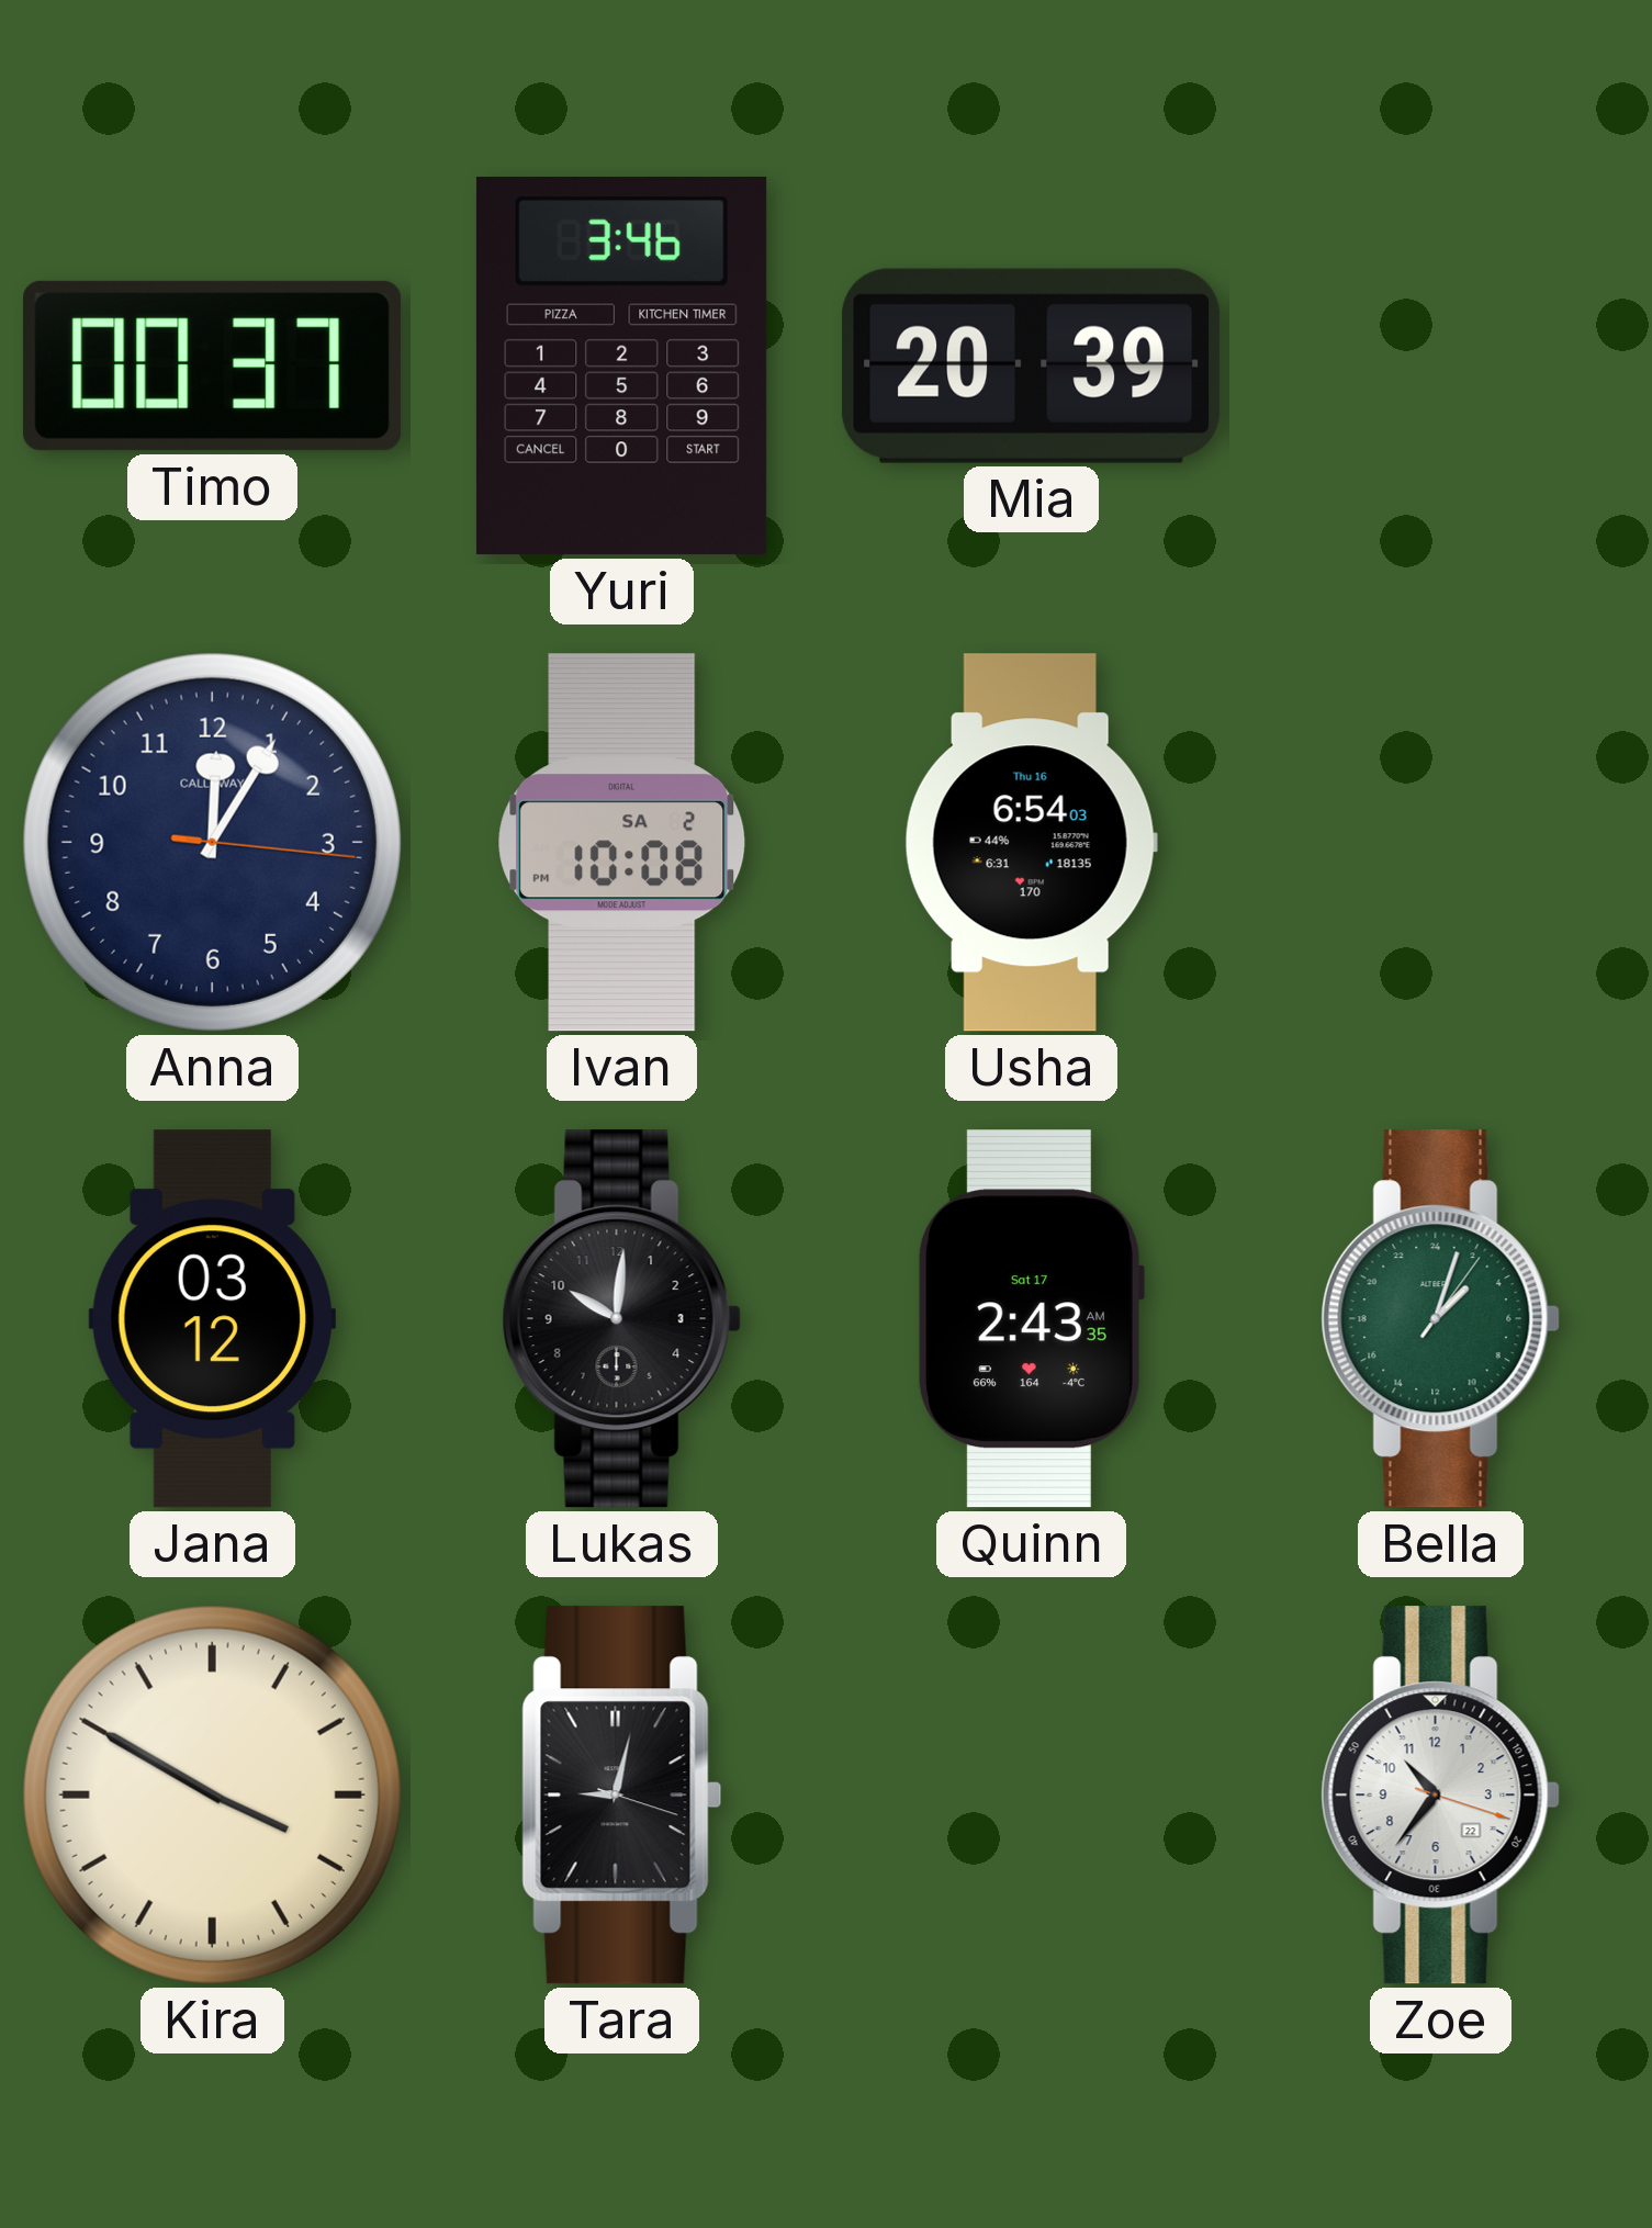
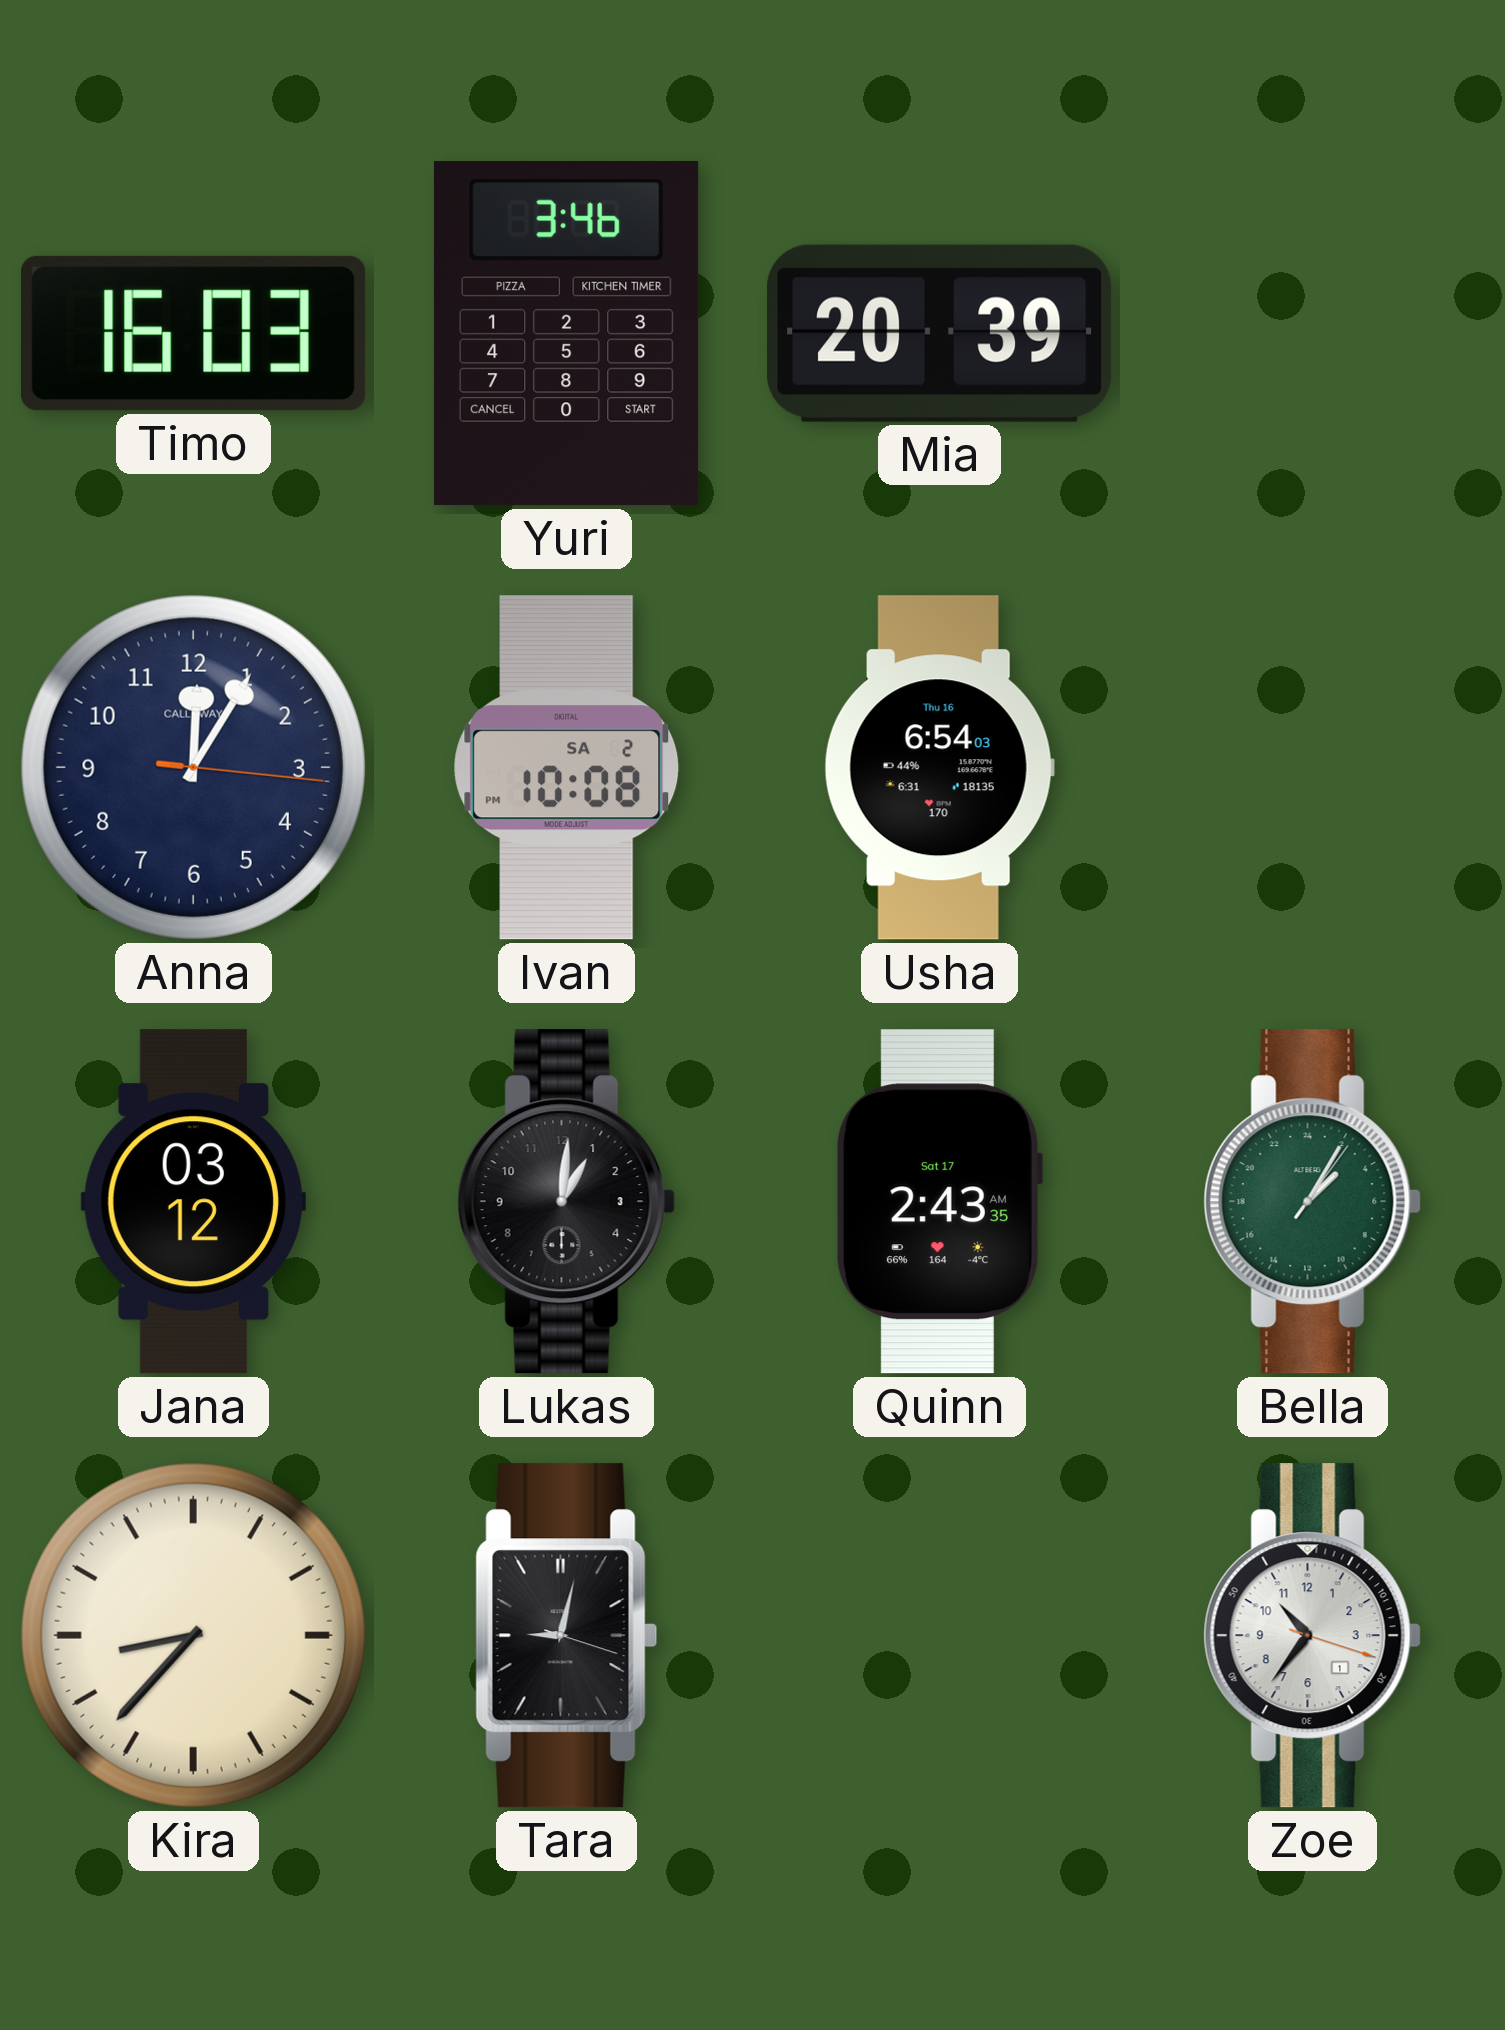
Timo: 00:37 -> 16:03
Lukas: 10:01 -> 1:01
Bella: 3:03 -> 3:05
Kira: 3:50 -> 8:37
Zoe date: 22 -> 1
